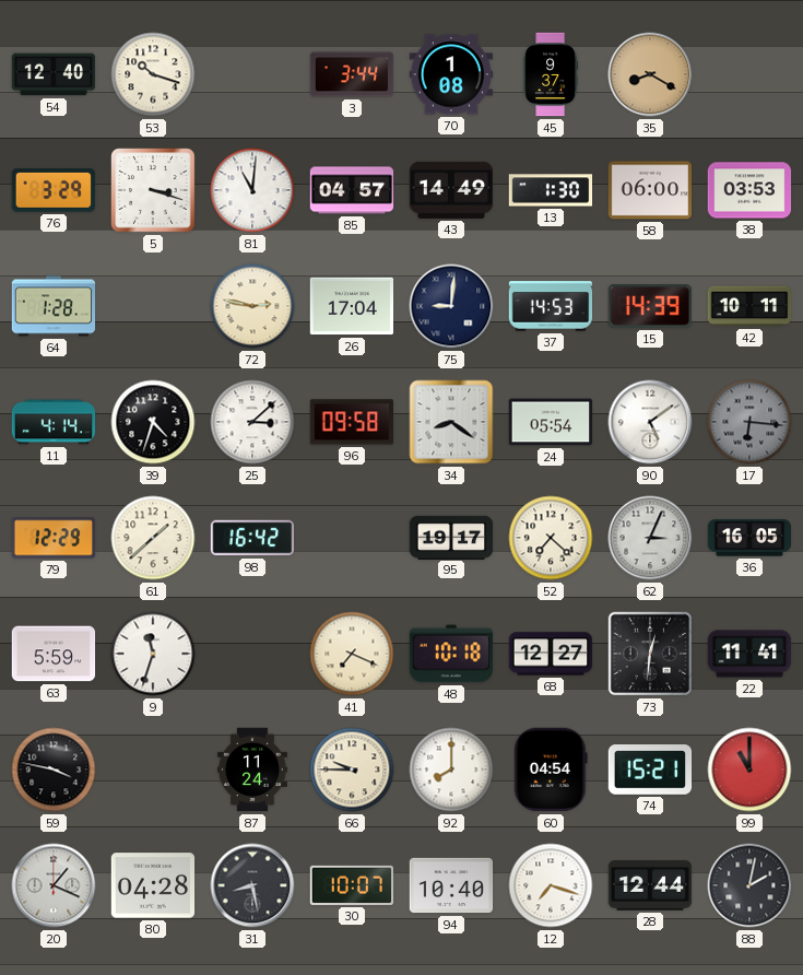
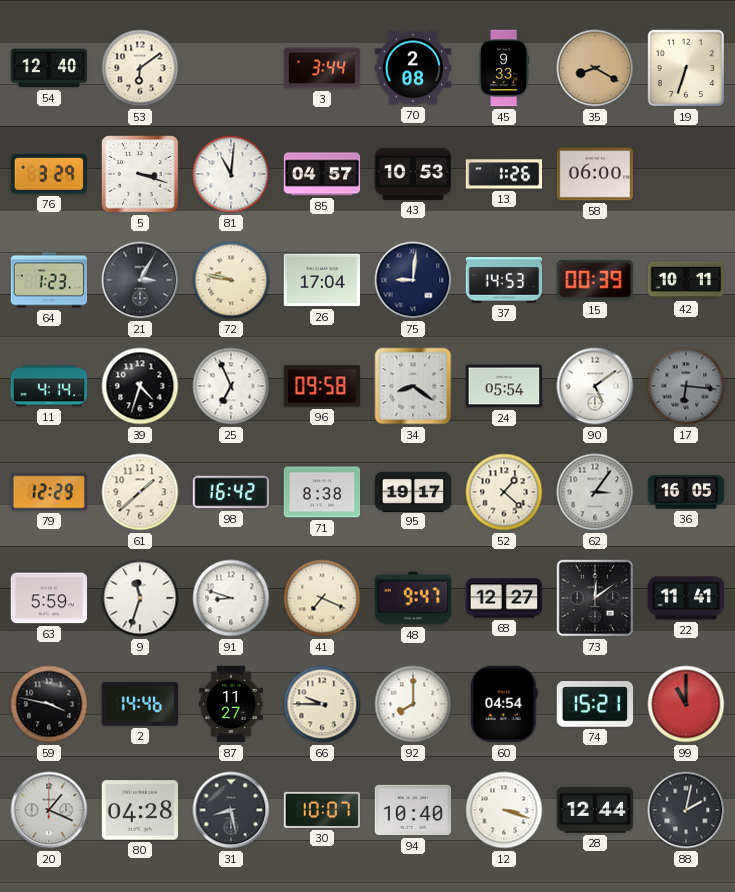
53: 10:18 -> 6:09
70: 1:08 -> 2:08
45: 9:37 -> 9:33
19: none -> 6:33
43: 14:49 -> 10:53
13: 1:30 -> 1:26
38: 03:53 -> none
64: 1:28 -> 1:23
21: none -> 3:05
72: 2:47 -> 9:47
15: 14:39 -> 00:39
25: 3:08 -> 6:56
71: none -> 8:38
52: 7:22 -> 1:22
62: 3:04 -> 3:06
91: none -> 8:48
48: 10:18 -> 9:47
73: 12:31 -> 12:09
2: none -> 14:46
87: 11:24 -> 11:27
12: 7:18 -> 3:18
